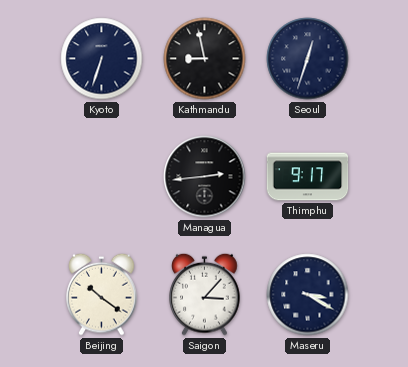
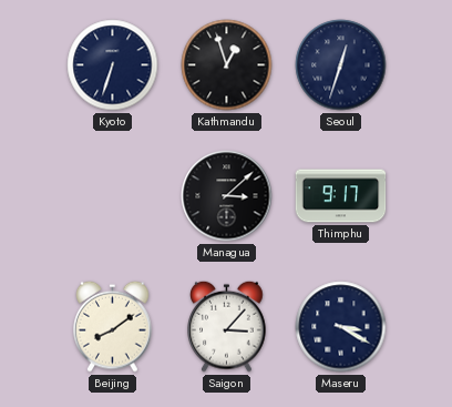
Kathmandu: 8:58 -> 12:57
Managua: 2:44 -> 3:08
Beijing: 10:21 -> 8:09
